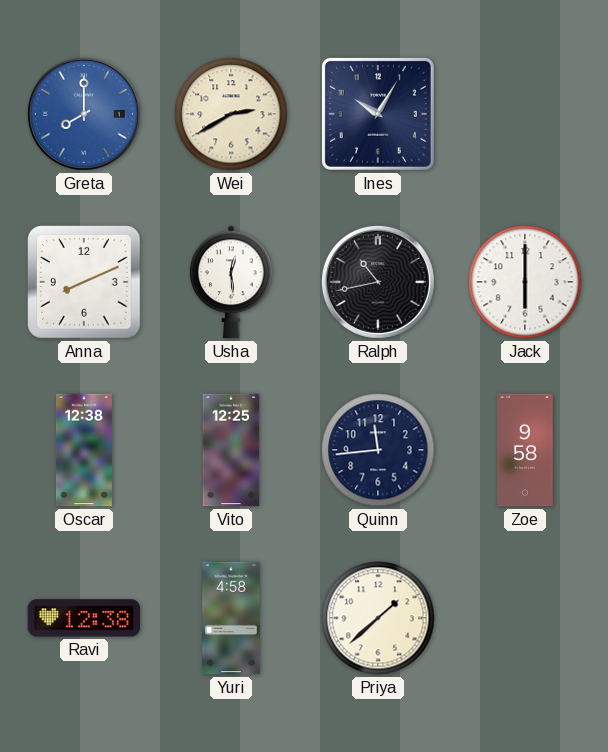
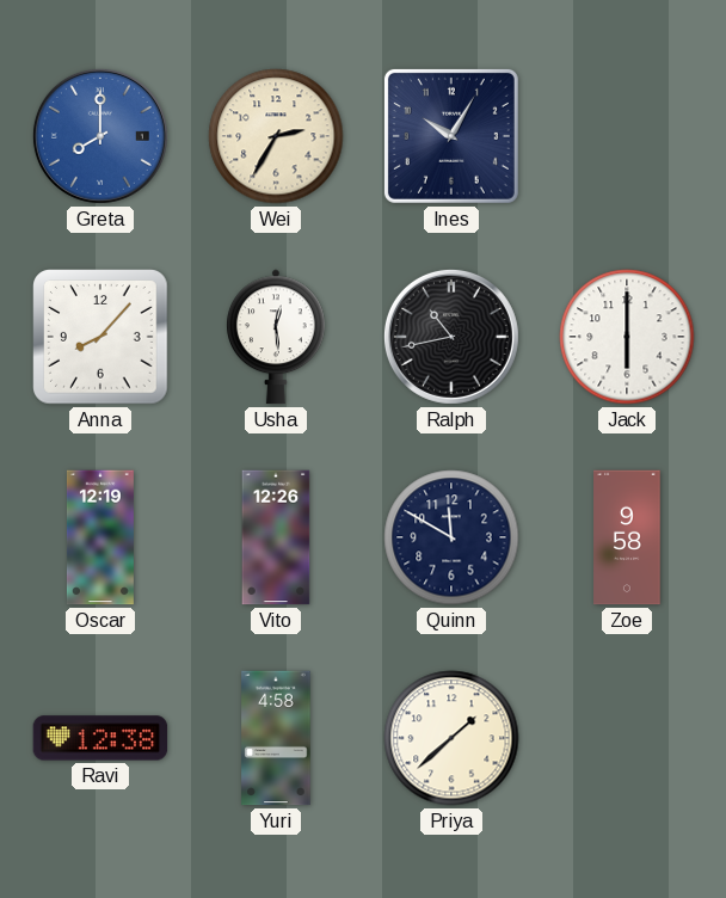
Wei: 2:40 -> 2:35
Anna: 8:11 -> 8:07
Oscar: 12:38 -> 12:19
Vito: 12:25 -> 12:26
Quinn: 11:44 -> 11:50
